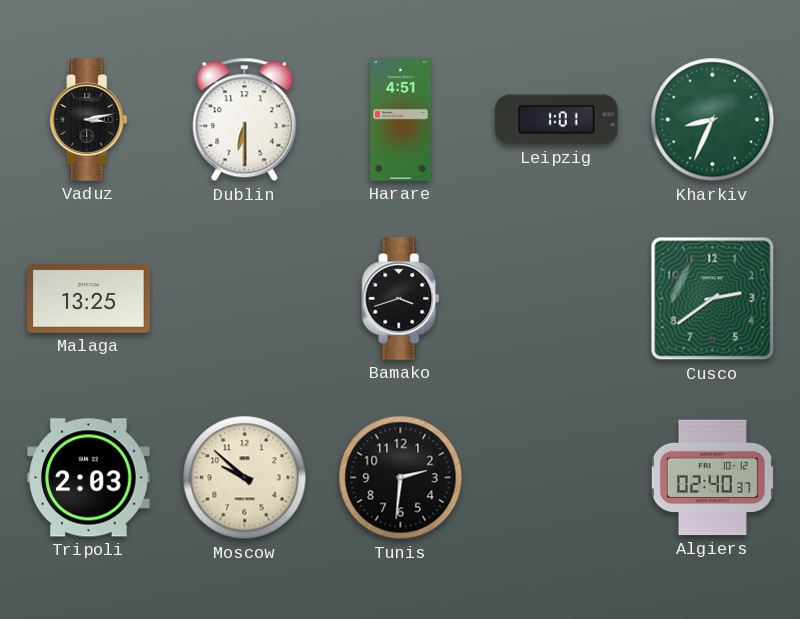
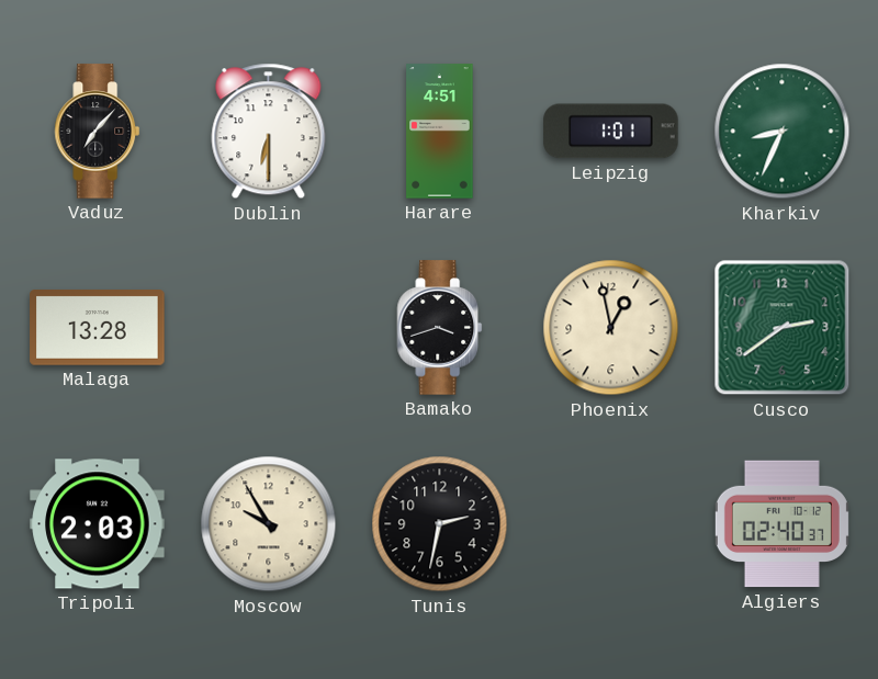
Vaduz: 3:13 -> 7:07
Malaga: 13:25 -> 13:28
Phoenix: none -> 12:58
Moscow: 9:52 -> 9:55
Tunis: 2:31 -> 2:32
